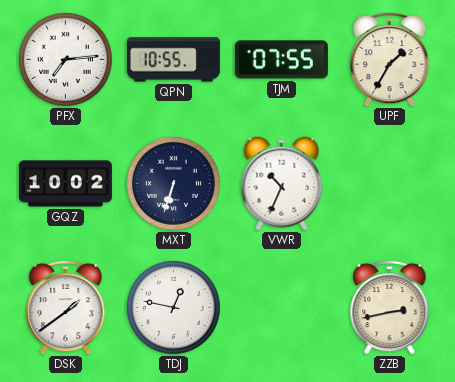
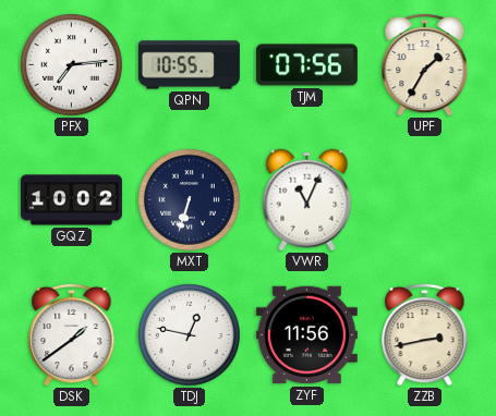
TJM: 07:55 -> 07:56
VWR: 10:34 -> 11:04
ZYF: none -> 11:56
